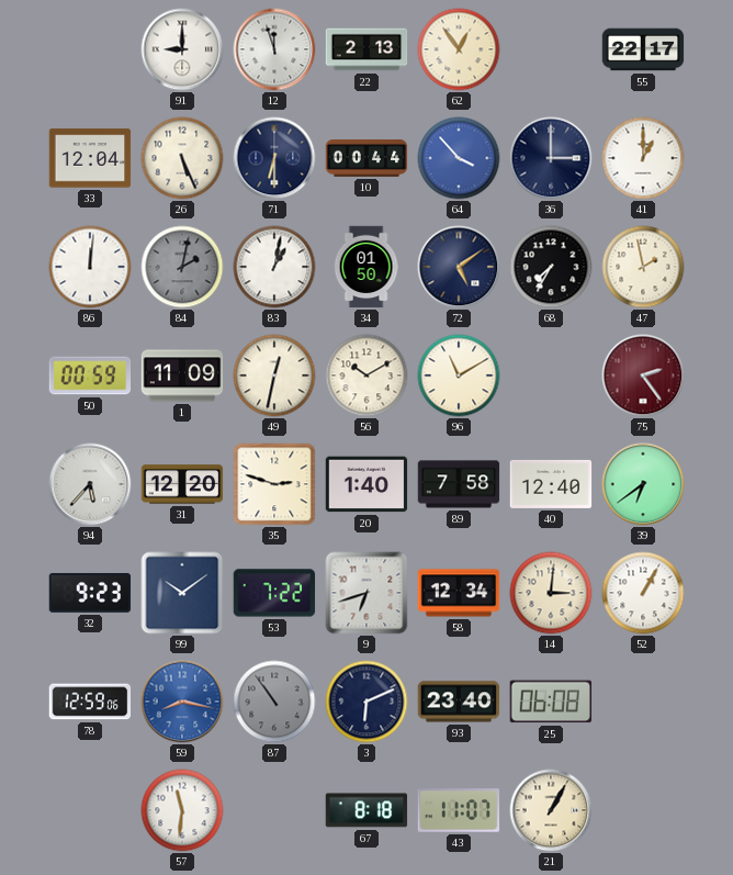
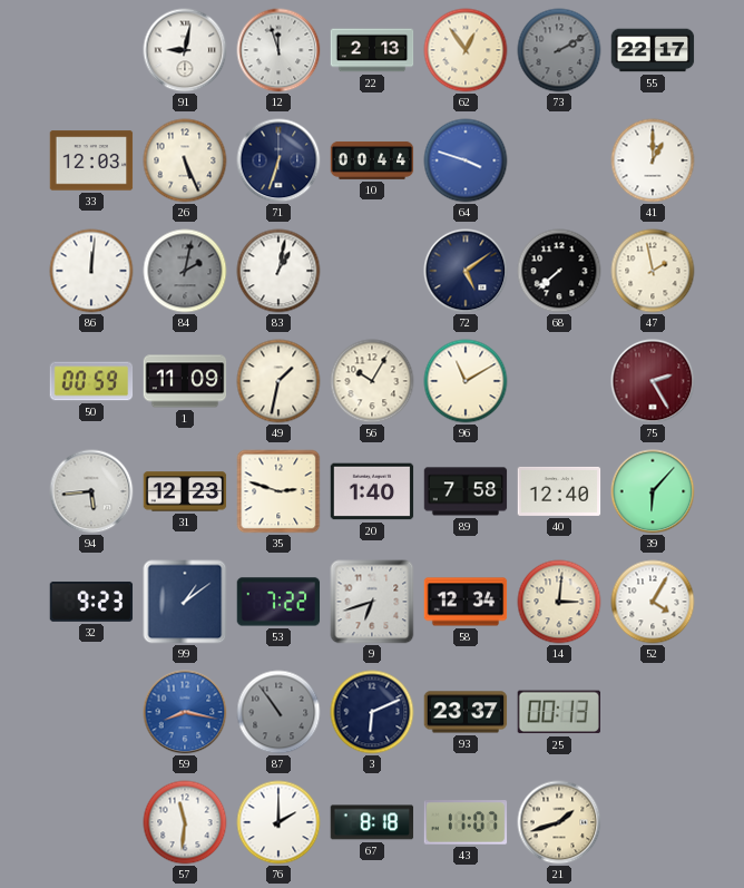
91: 9:00 -> 9:02
73: none -> 2:10
33: 12:04 -> 12:03
71: 6:30 -> 6:33
64: 3:53 -> 3:48
36: 3:00 -> none
34: 01:50 -> none
68: 7:35 -> 7:38
49: 12:32 -> 1:32
56: 10:10 -> 10:05
75: 2:24 -> 2:25
94: 5:37 -> 5:44
31: 12:20 -> 12:23
39: 6:39 -> 6:07
99: 10:09 -> 1:09
52: 1:05 -> 4:05
78: 12:59 -> none
93: 23:40 -> 23:37
25: 06:08 -> 00:13
76: none -> 2:00
21: 1:05 -> 1:42
